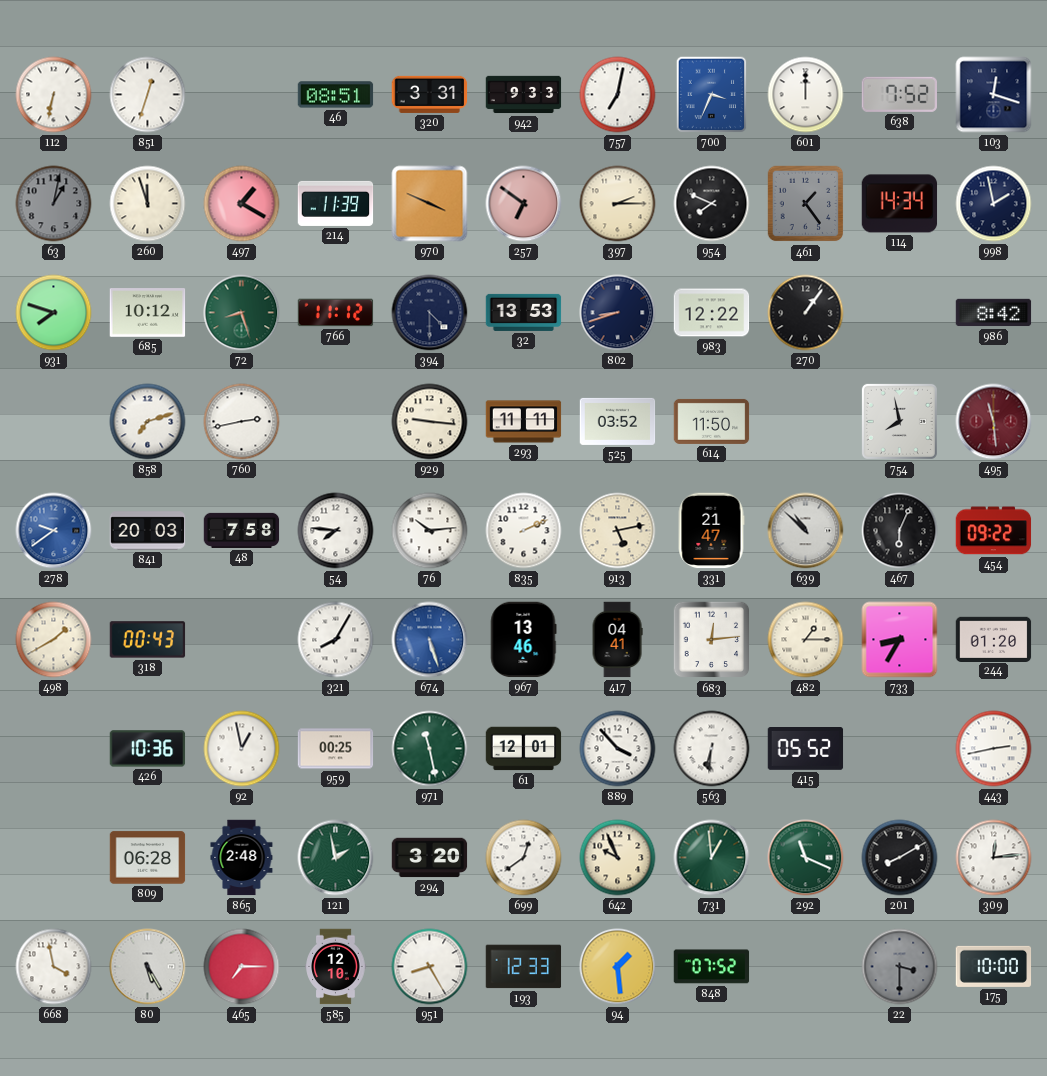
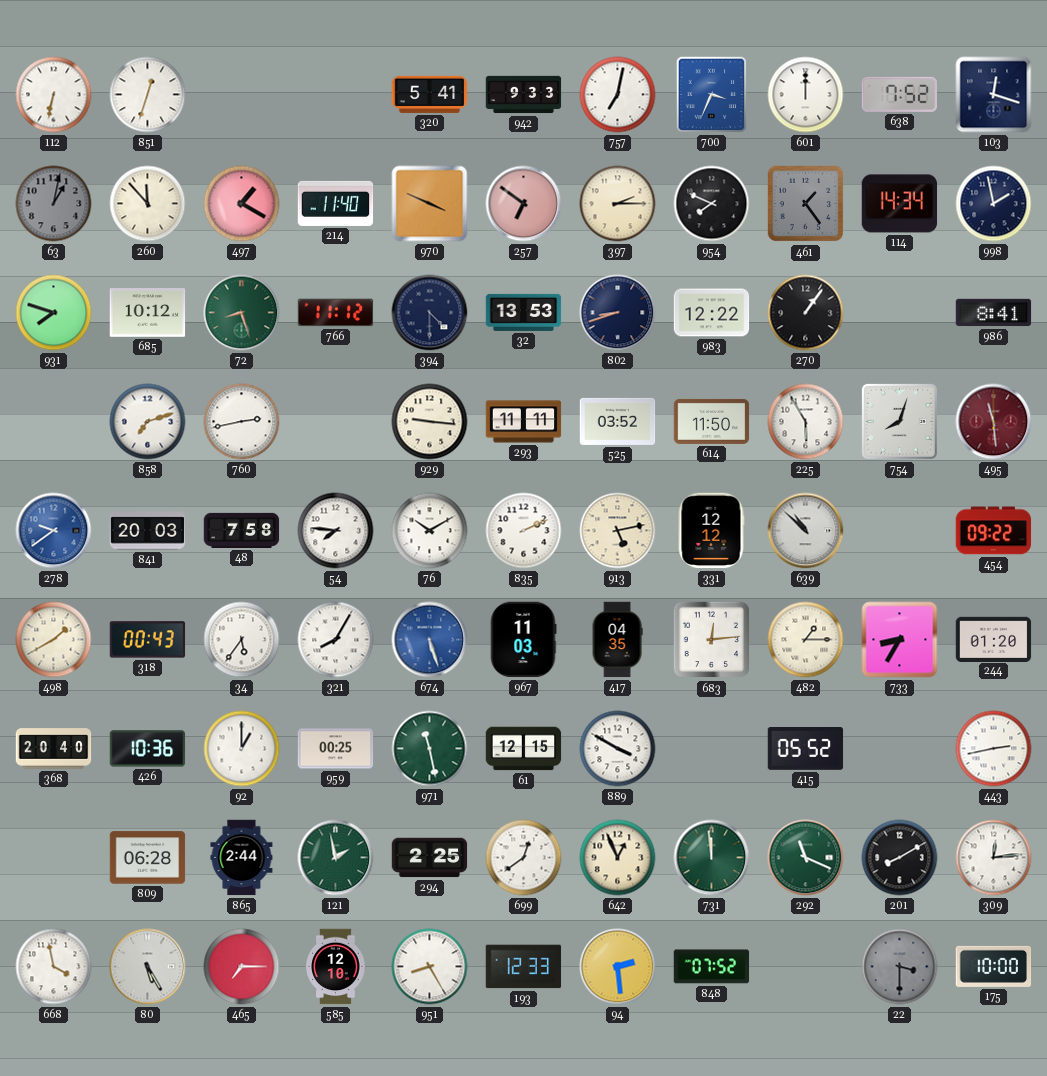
46: 08:51 -> none
320: 3:31 -> 5:41
260: 11:57 -> 11:53
214: 11:39 -> 11:40
986: 8:42 -> 8:41
225: none -> 5:55
754: 7:58 -> 8:03
76: 10:14 -> 10:10
331: 21:47 -> 12:12
467: 6:04 -> none
34: none -> 5:36
967: 13:46 -> 11:03
417: 04:41 -> 04:35
368: none -> 20:40
92: 12:58 -> 1:00
61: 12:01 -> 12:15
889: 3:53 -> 3:50
563: 6:31 -> none
865: 2:48 -> 2:44
294: 3:20 -> 2:25
642: 9:56 -> 12:56
731: 12:59 -> 11:59
94: 1:29 -> 2:29
